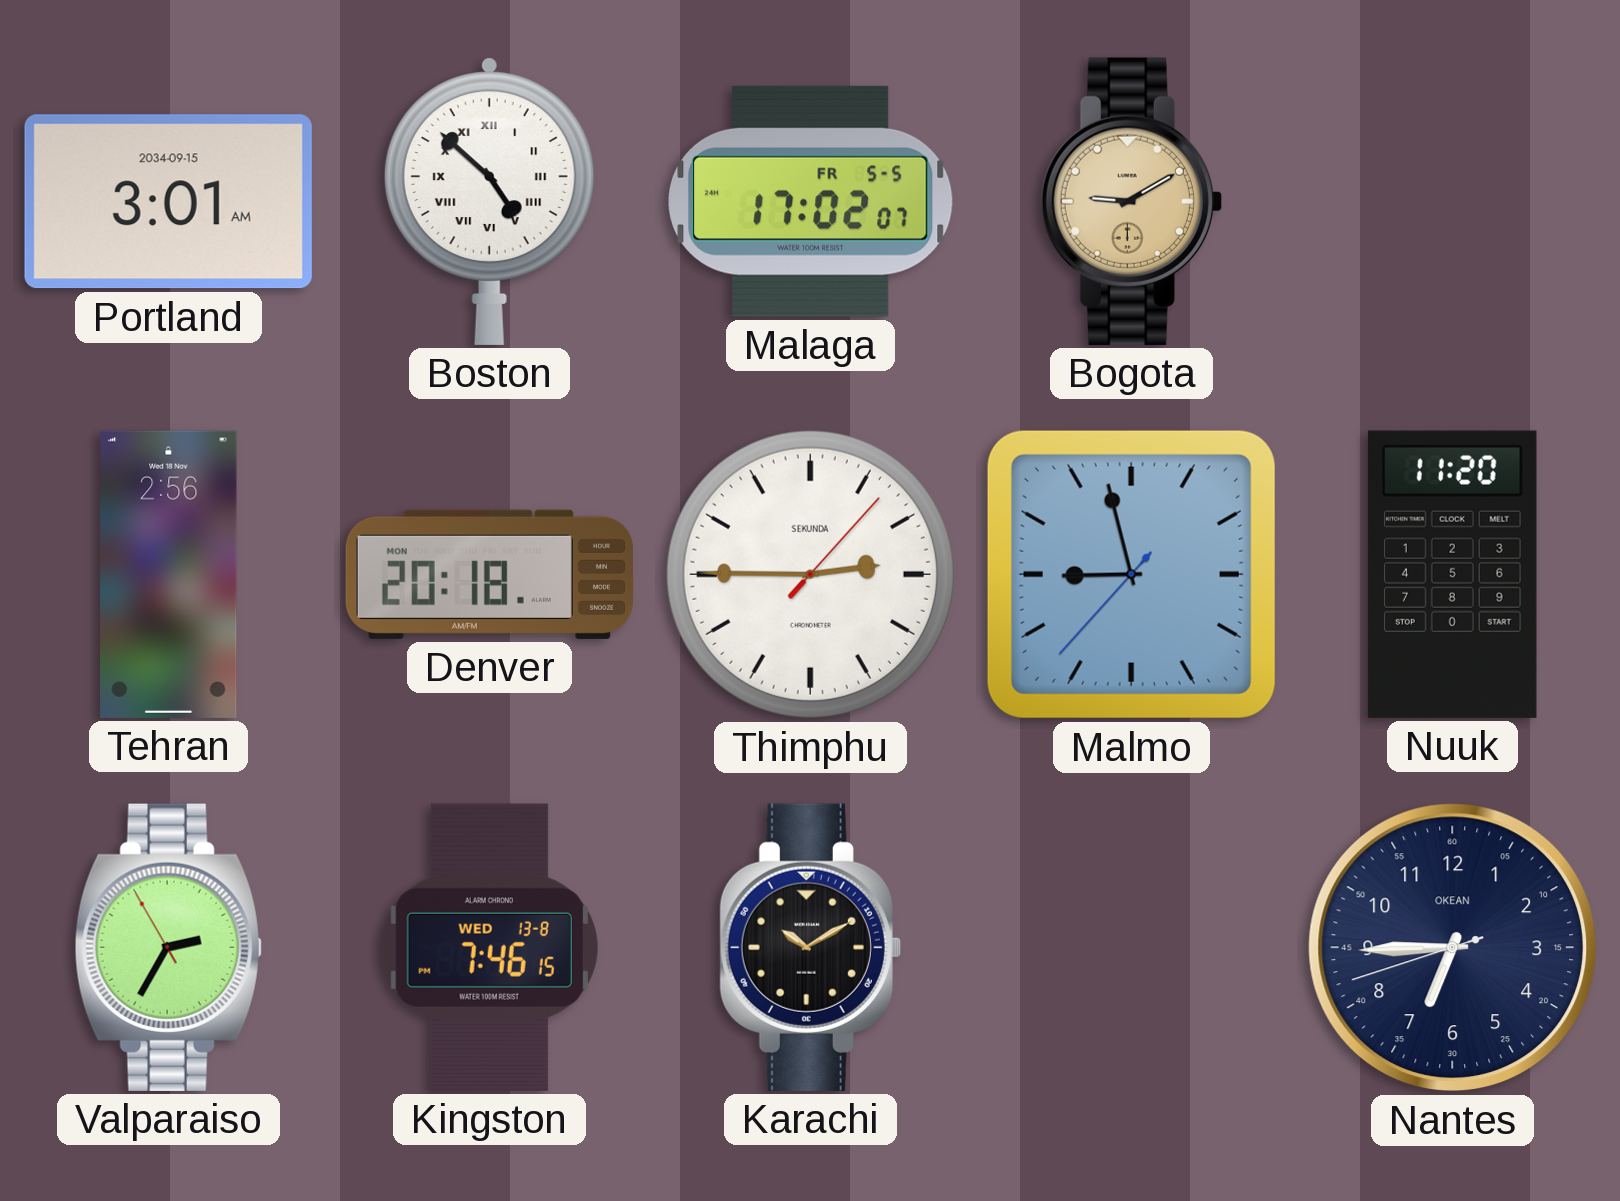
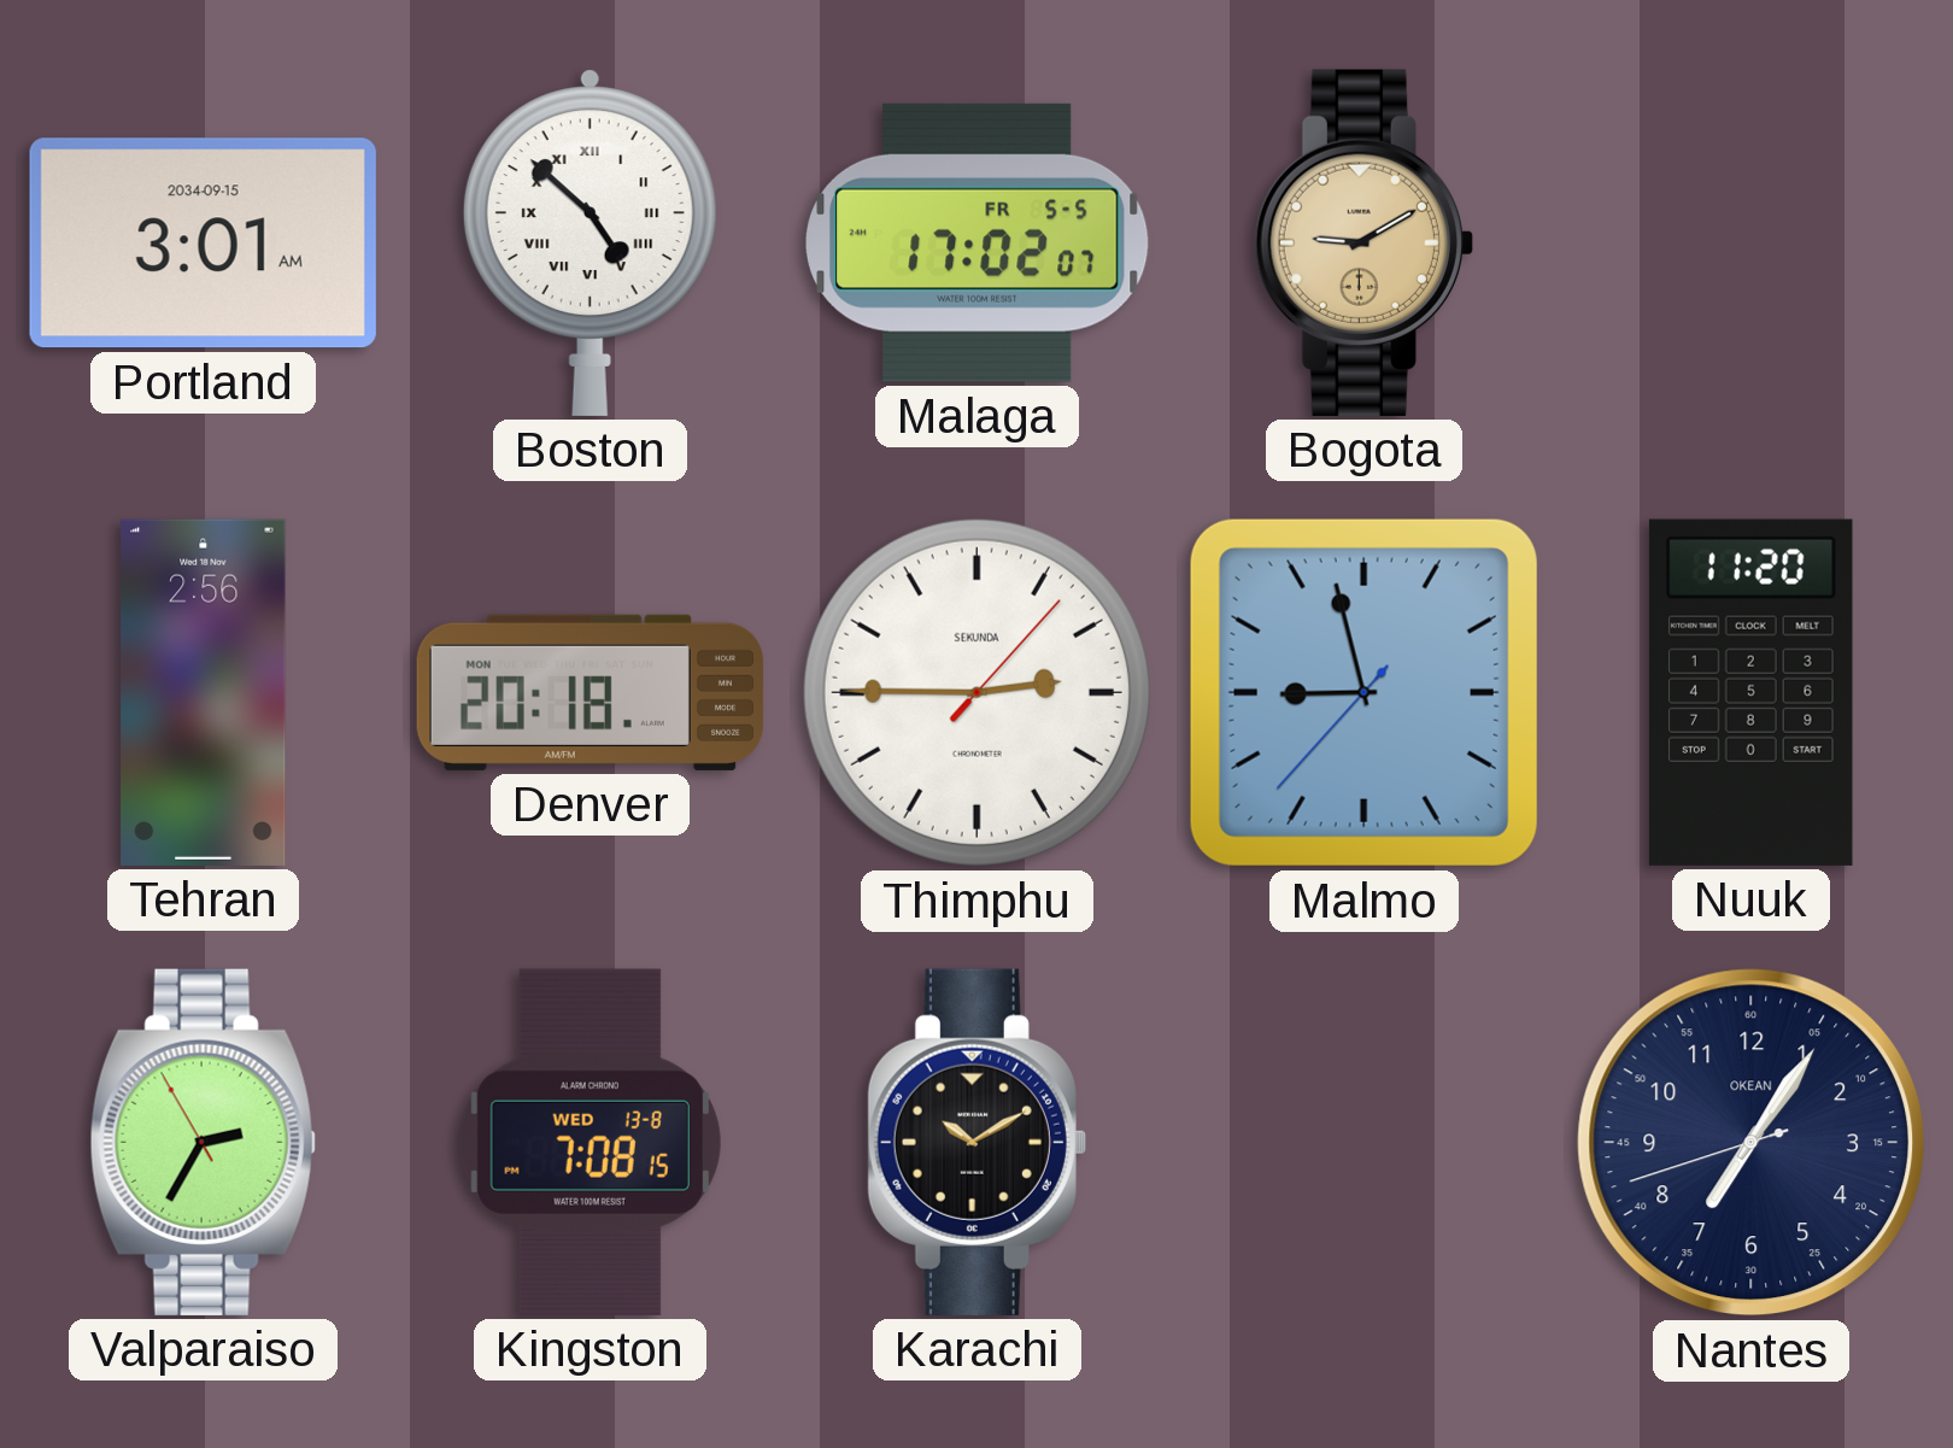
Kingston: 7:46 -> 7:08
Nantes: 6:44 -> 7:05
